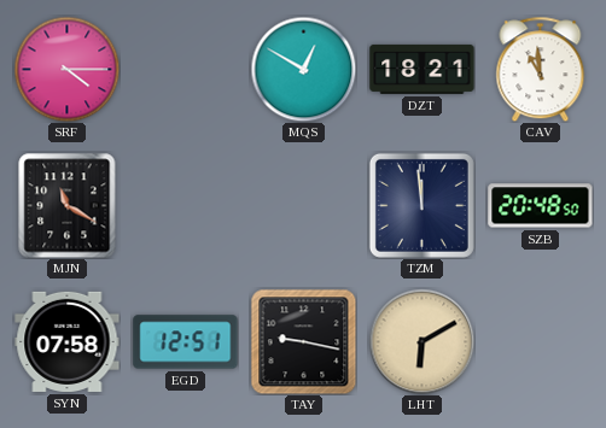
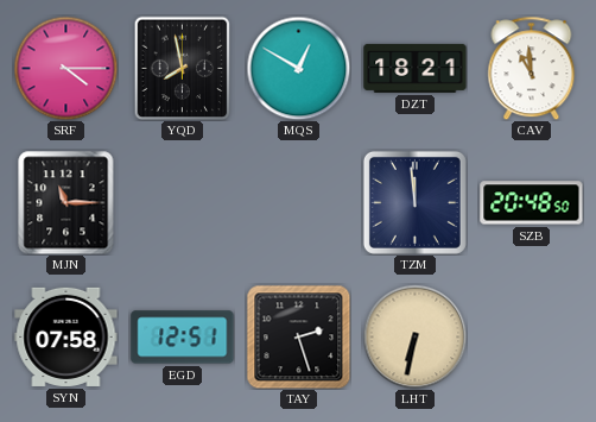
YQD: none -> 7:58
MJN: 11:20 -> 11:15
TAY: 9:17 -> 2:27
LHT: 6:10 -> 6:32
